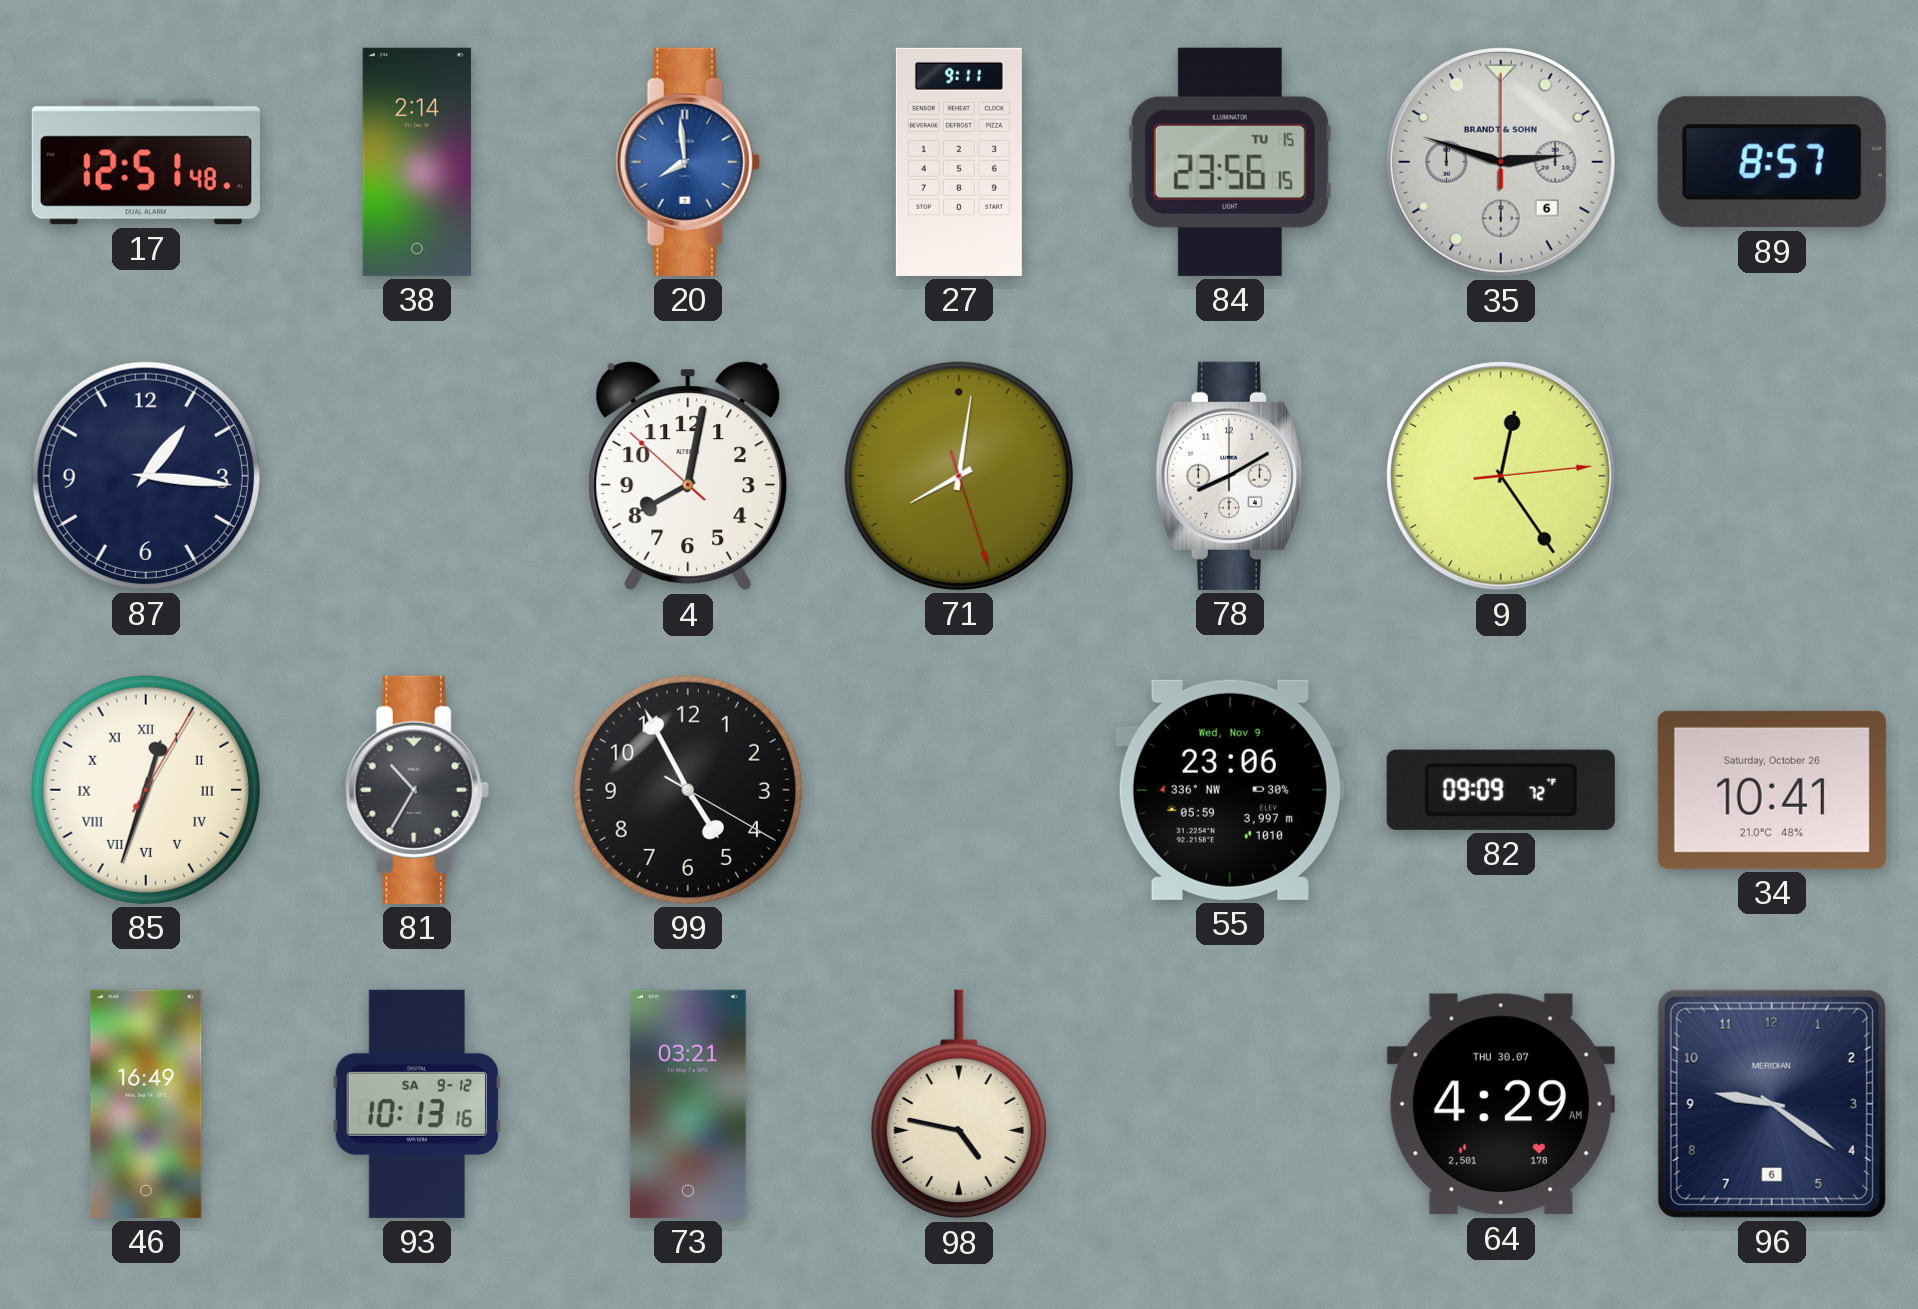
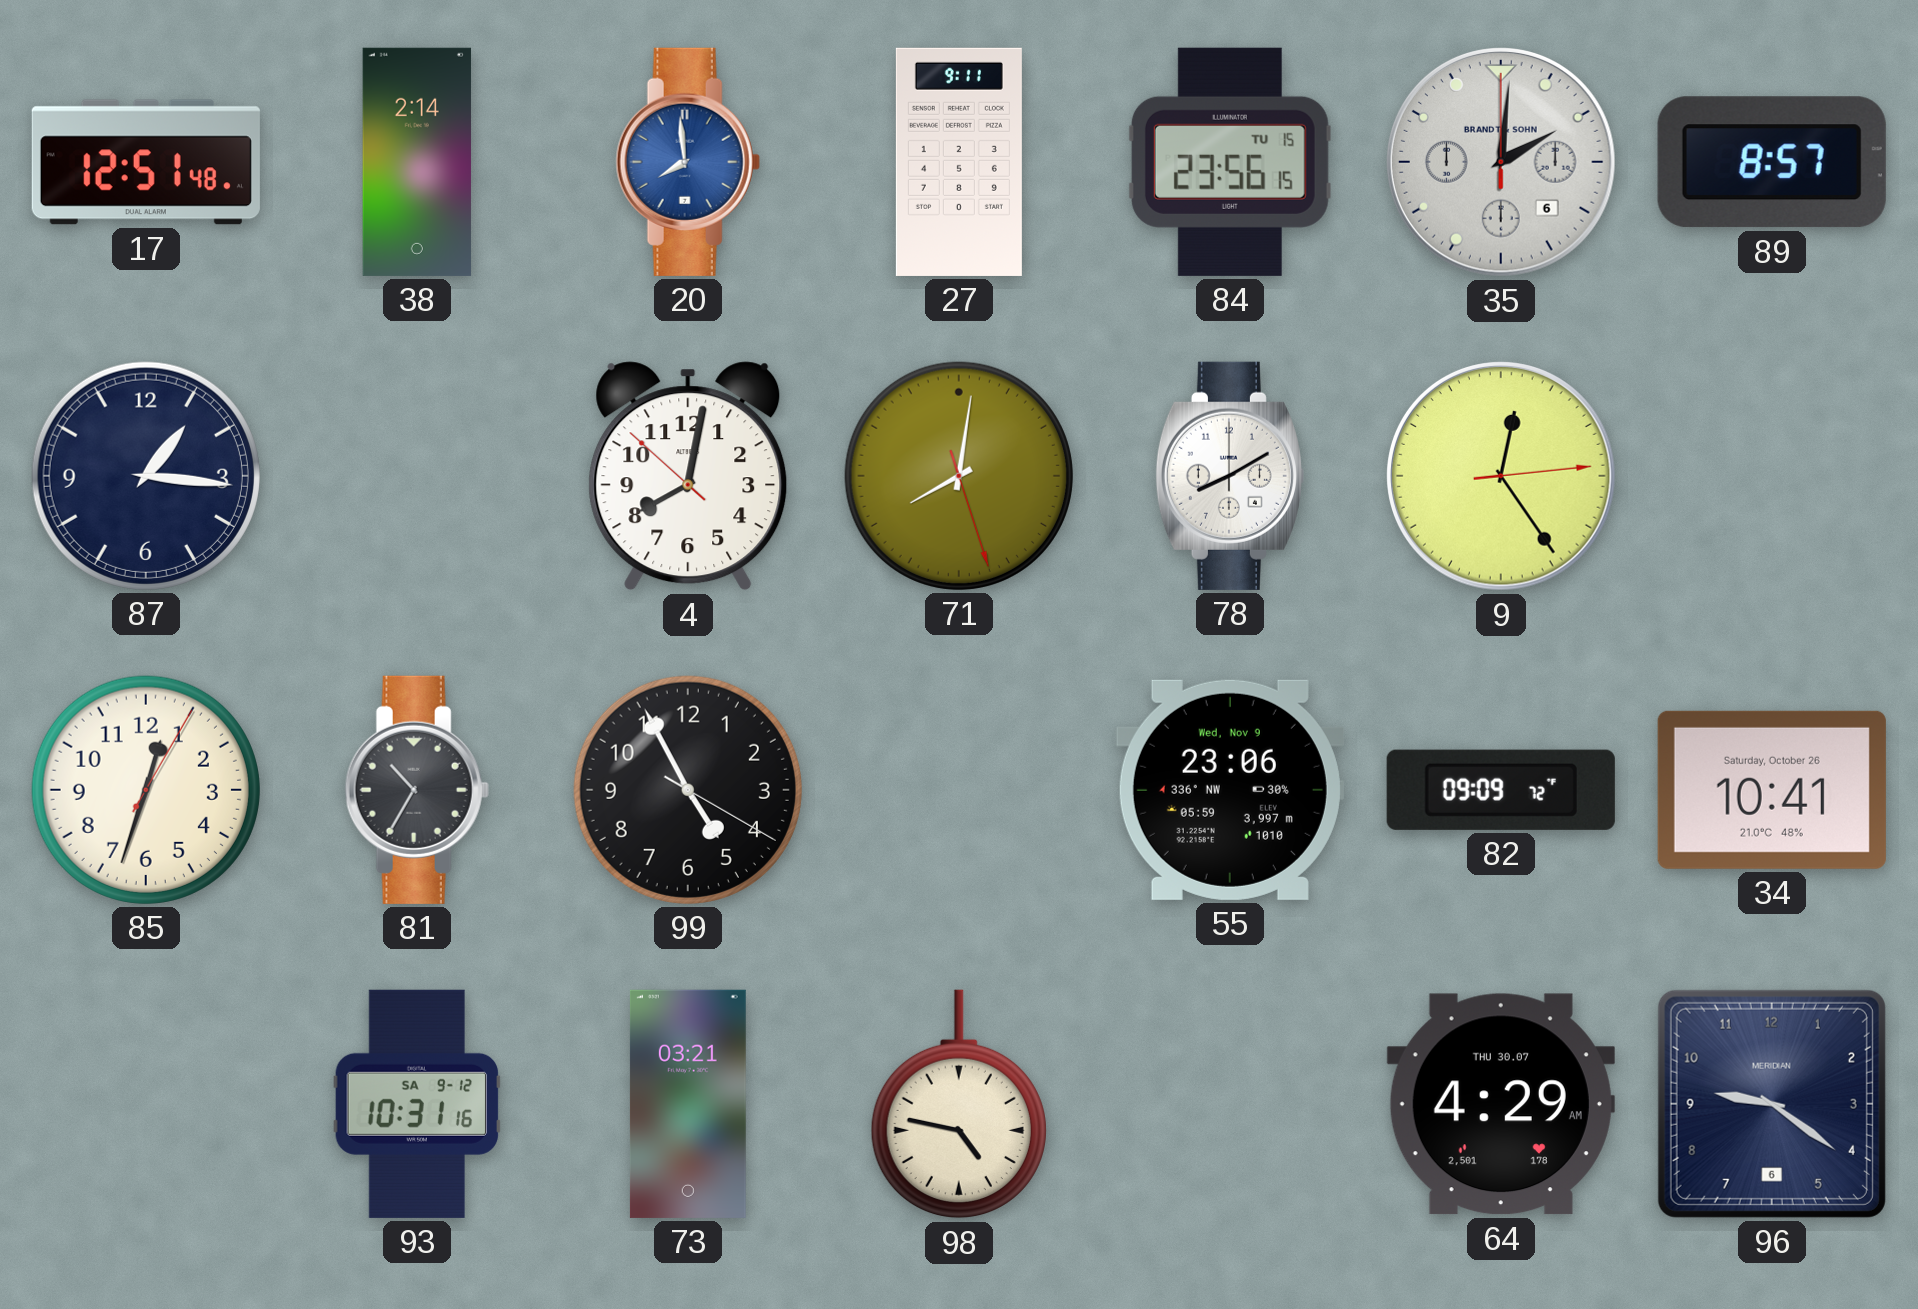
35: 2:48 -> 2:01
85 numerals: Roman -> Arabic
46: 16:49 -> none
93: 10:13 -> 10:31
